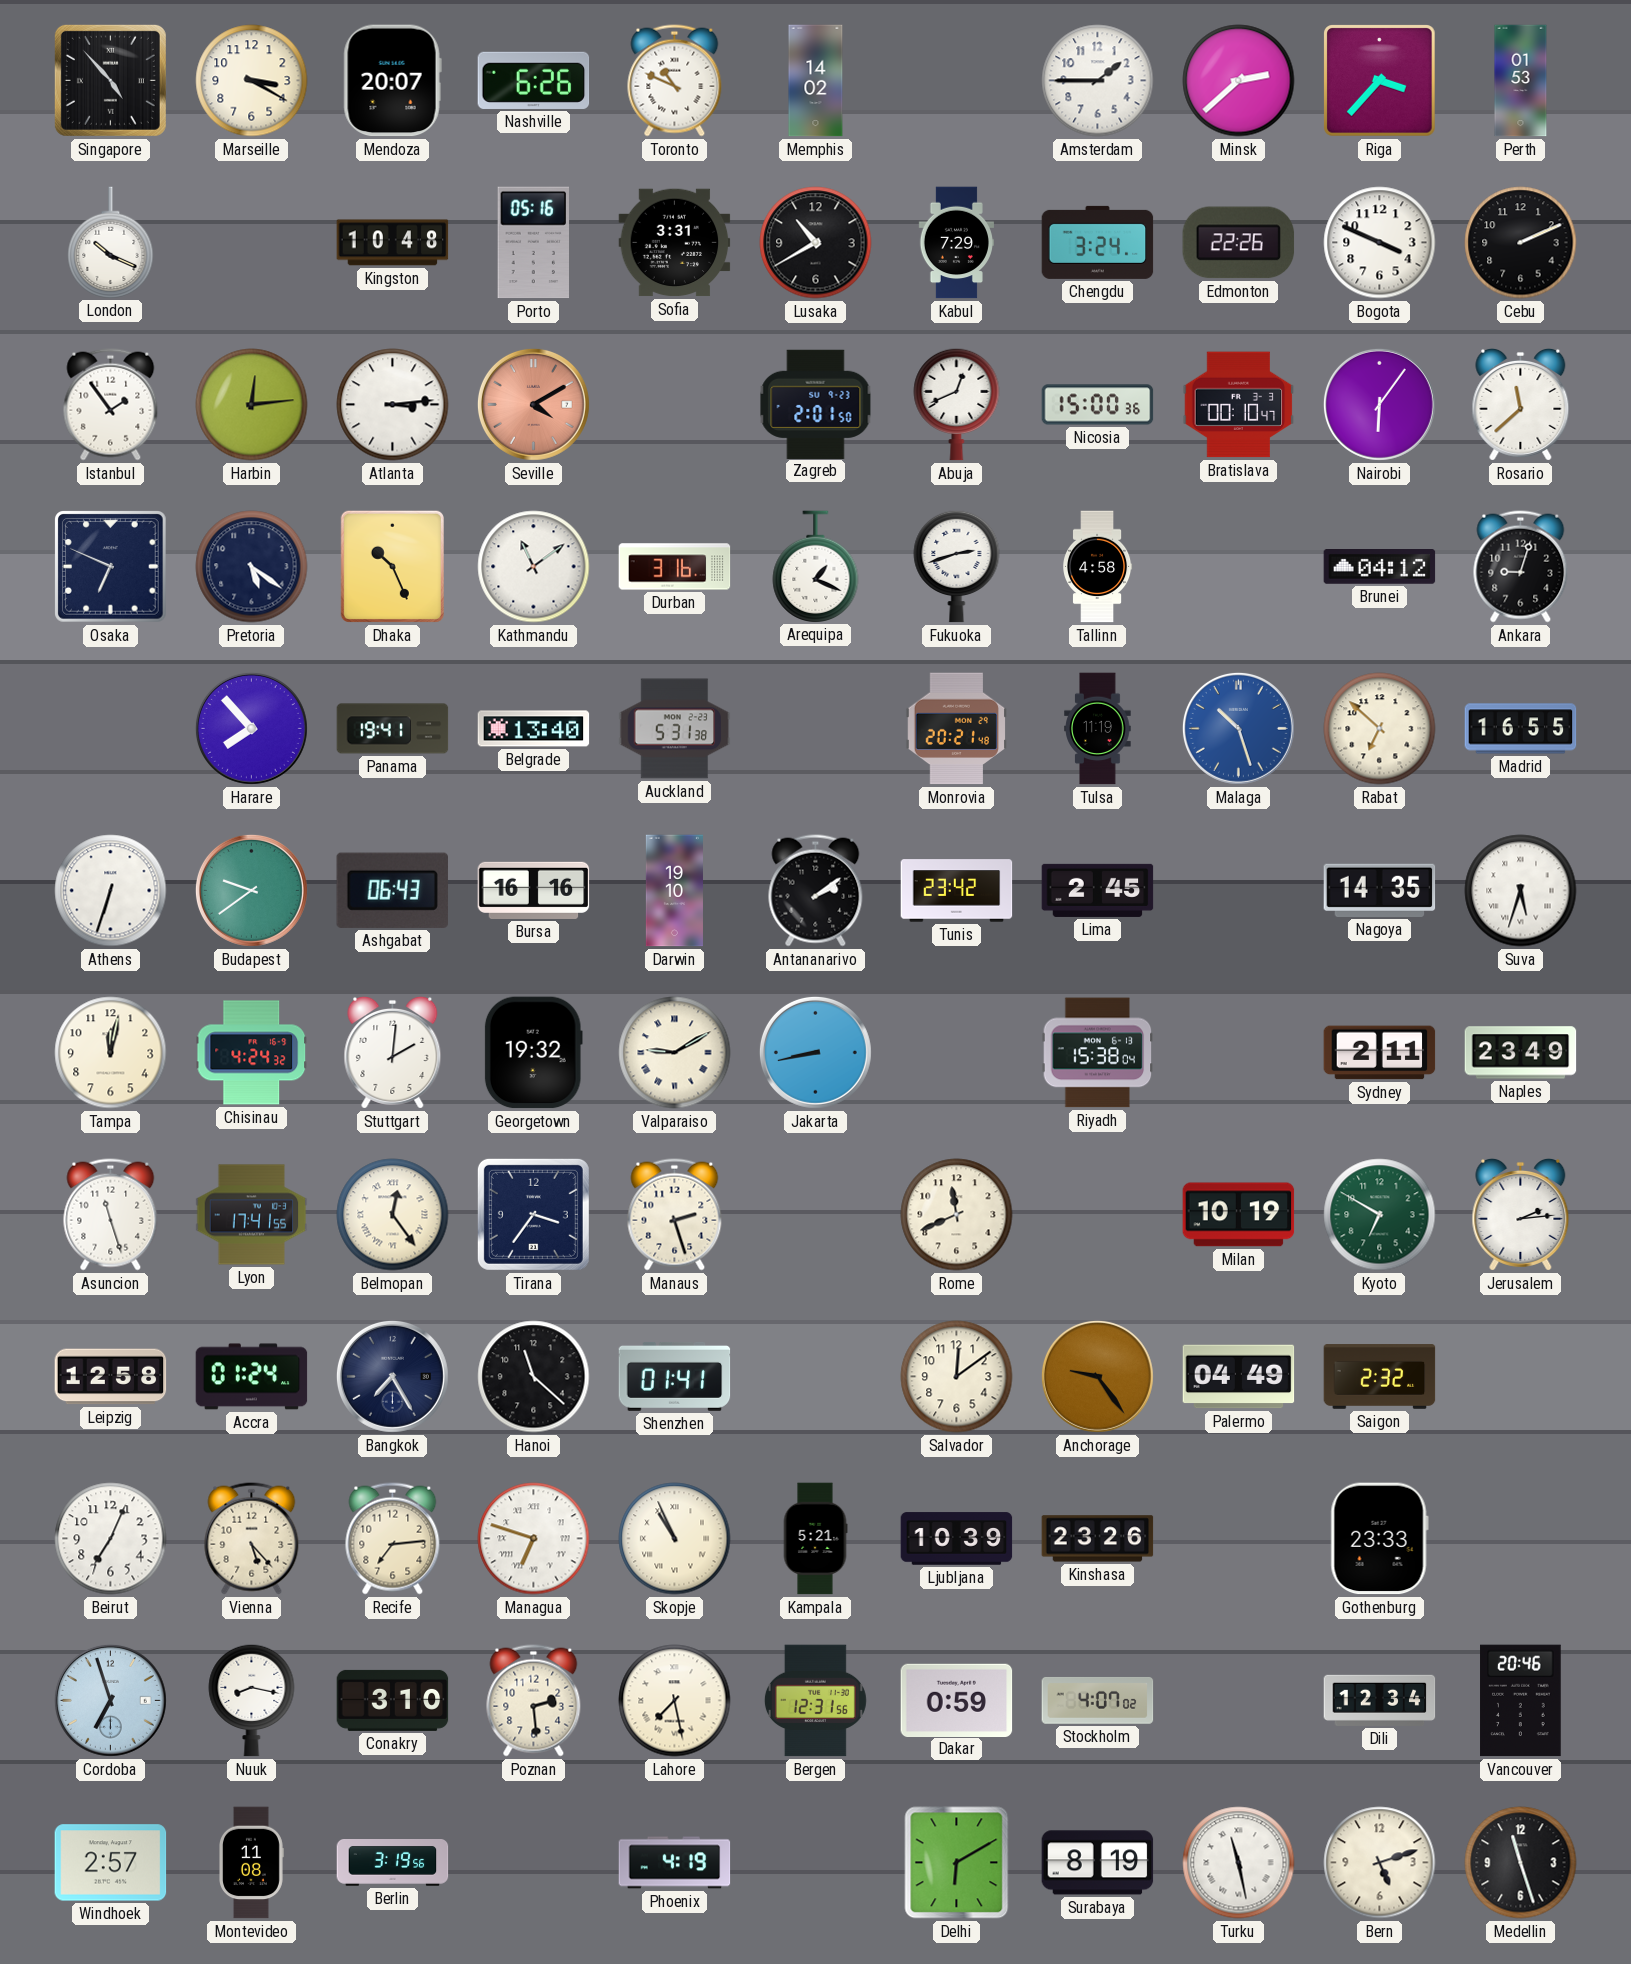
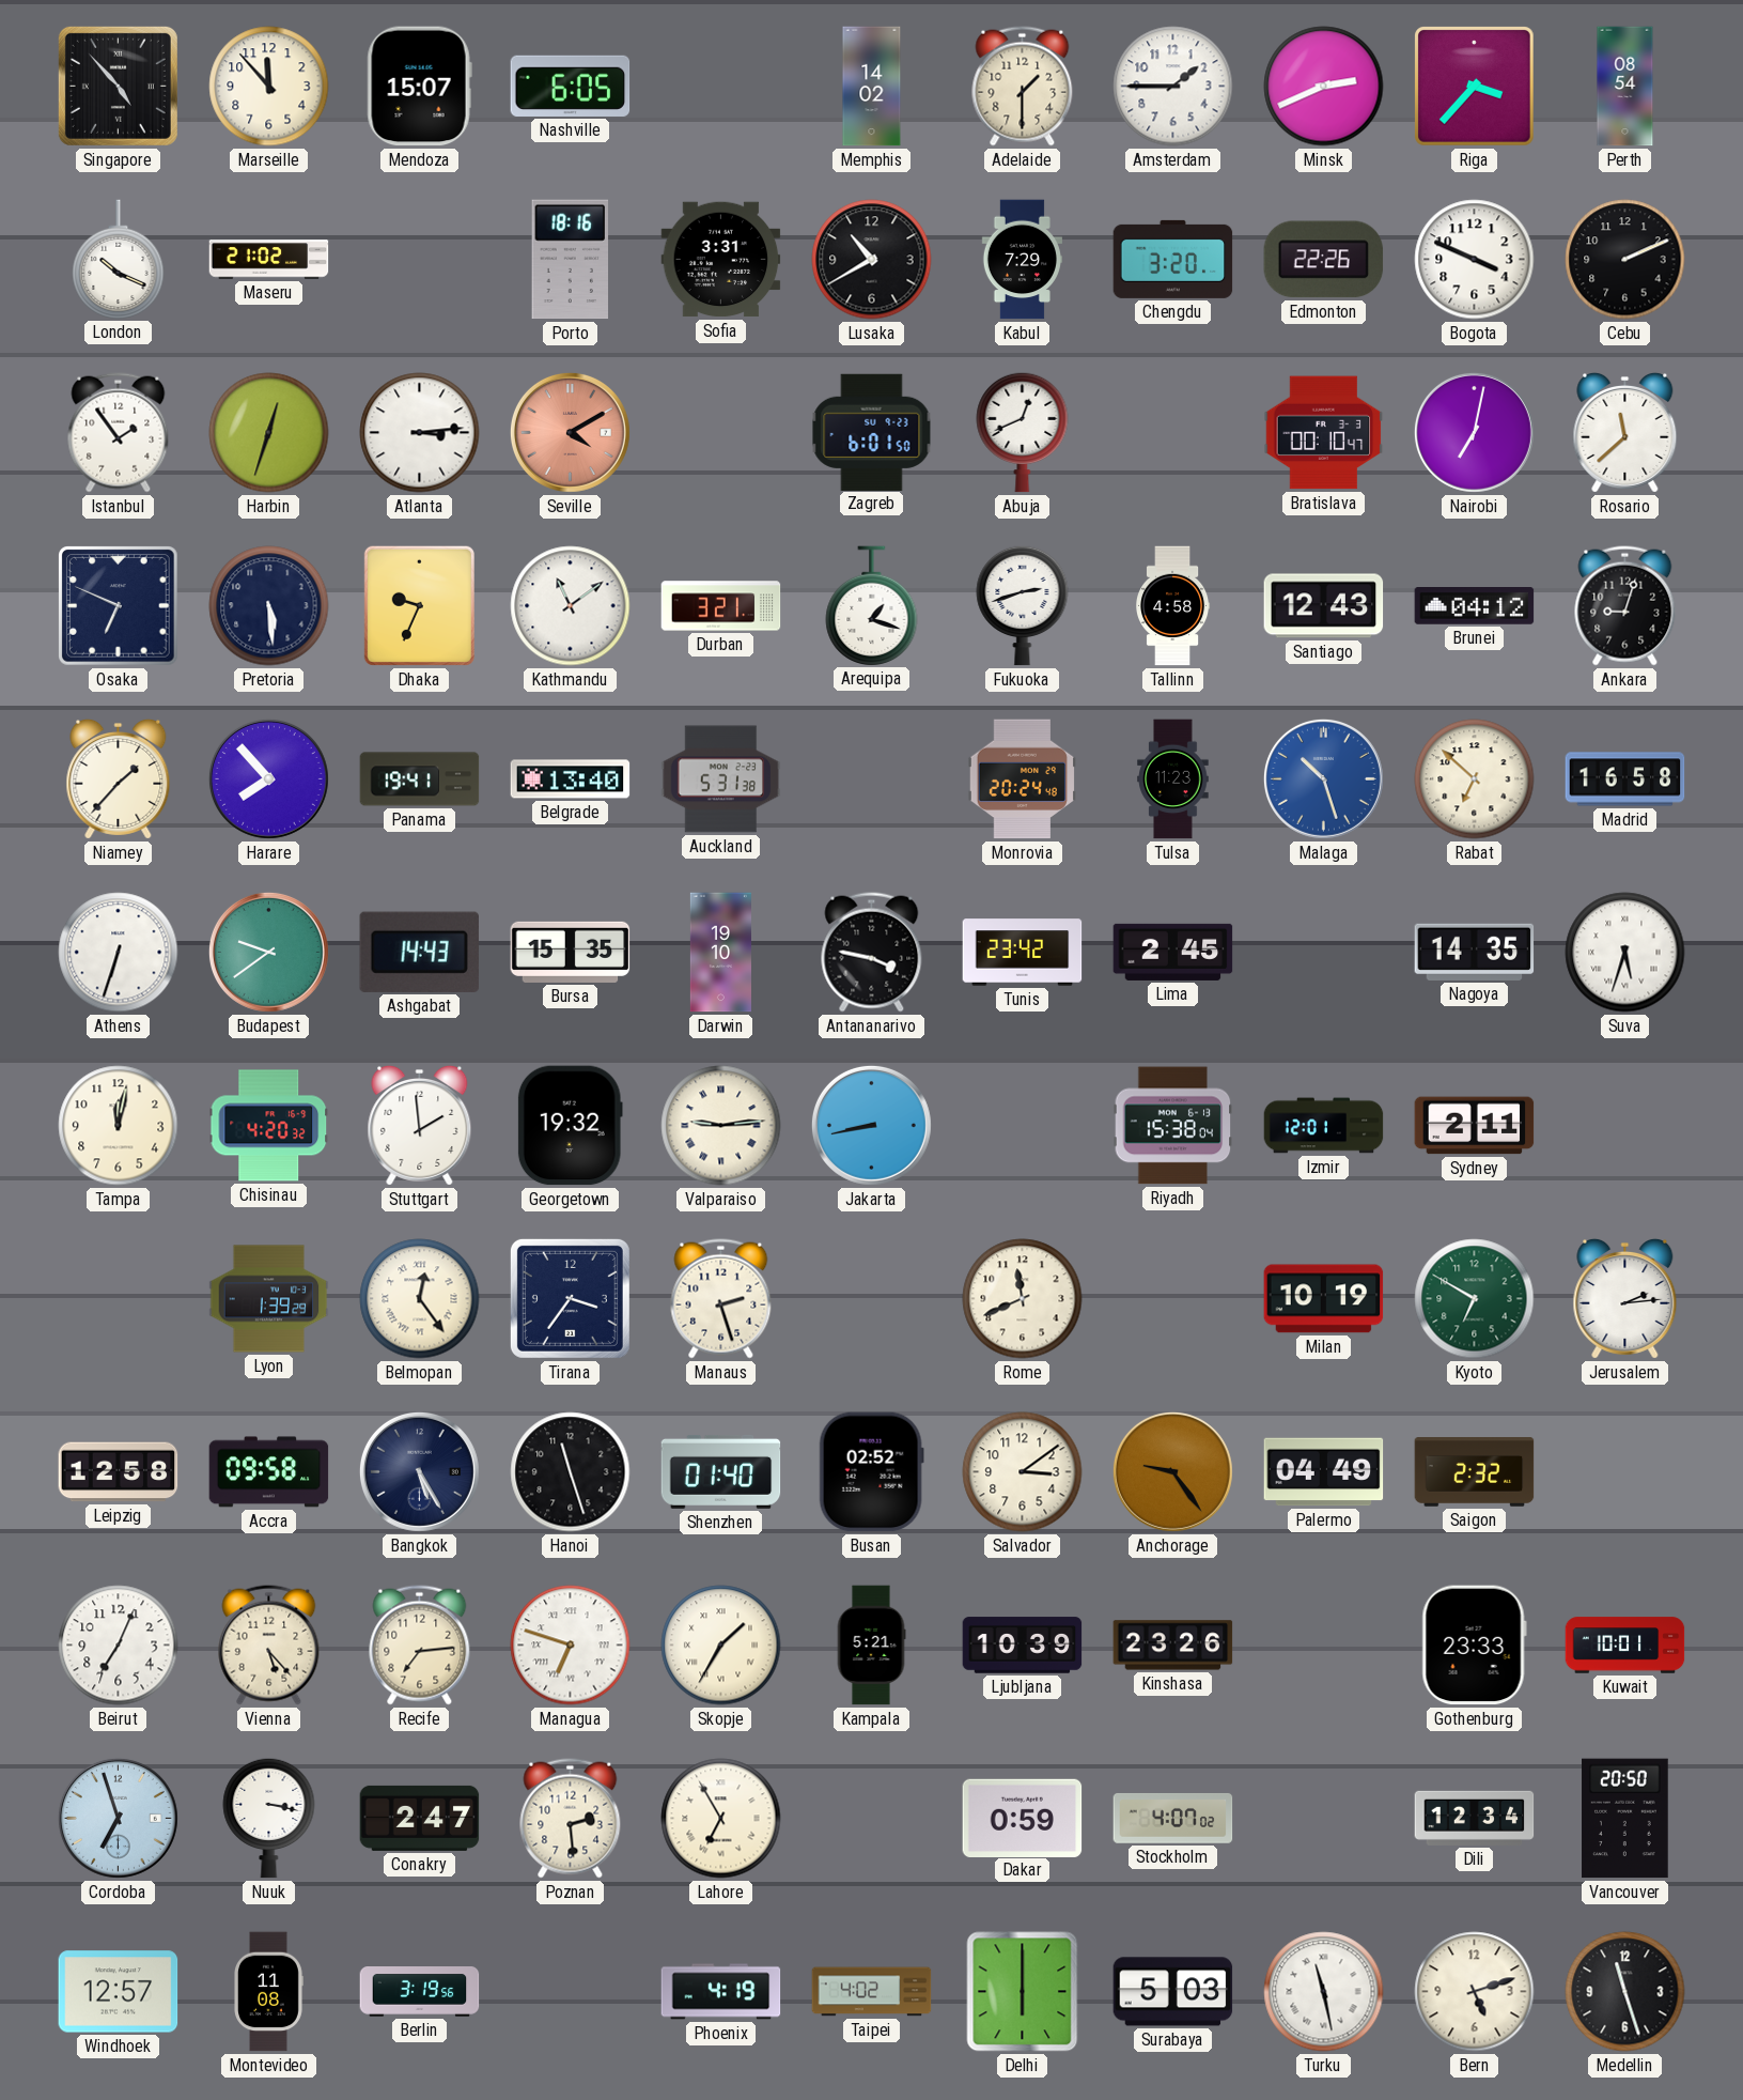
Marseille: 3:20 -> 11:53
Mendoza: 20:07 -> 15:07
Nashville: 6:26 -> 6:05
Toronto: 10:49 -> none
Adelaide: none -> 1:30
Minsk: 2:38 -> 2:41
Perth: 01:53 -> 08:54
Maseru: none -> 21:02
Kingston: 10:48 -> none
Porto: 05:16 -> 18:16
Chengdu: 3:24 -> 3:20
Harbin: 12:14 -> 12:33
Zagreb: 2:01 -> 6:01
Nicosia: 15:00 -> none
Nairobi: 6:06 -> 7:02
Pretoria: 5:21 -> 5:29
Dhaka: 10:26 -> 9:34
Durban: 3:16 -> 3:21
Arequipa: 1:19 -> 1:18
Santiago: none -> 12:43
Niamey: none -> 1:37
Monrovia: 20:21 -> 20:24
Tulsa: 11:19 -> 11:23
Madrid: 16:55 -> 16:58
Ashgabat: 06:43 -> 14:43
Bursa: 16:16 -> 15:35
Antananarivo: 2:09 -> 3:47
Chisinau: 4:24 -> 4:20
Stuttgart: 2:01 -> 1:59
Valparaiso: 9:10 -> 9:14
Izmir: none -> 12:01
Naples: 23:49 -> none
Asuncion: 11:27 -> none
Lyon: 17:41 -> 1:39
Accra: 01:24 -> 09:58
Bangkok: 7:25 -> 5:25
Hanoi: 11:22 -> 11:27
Shenzhen: 01:41 -> 01:40
Busan: none -> 02:52
Salvador: 12:09 -> 3:09
Skopje: 10:56 -> 1:35
Kuwait: none -> 10:01
Nuuk: 8:17 -> 3:17
Conakry: 3:10 -> 2:47
Lahore: 7:28 -> 6:55
Bergen: 12:31 -> none
Vancouver: 20:46 -> 20:50
Windhoek: 2:57 -> 12:57
Taipei: none -> 4:02
Delhi: 6:10 -> 6:00
Surabaya: 8:19 -> 5:03
